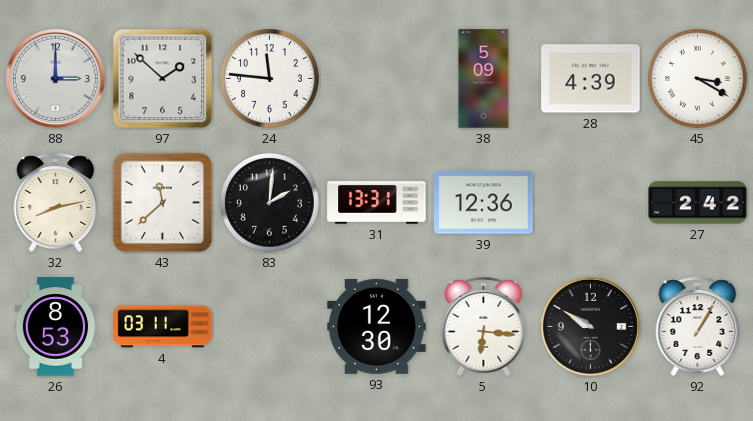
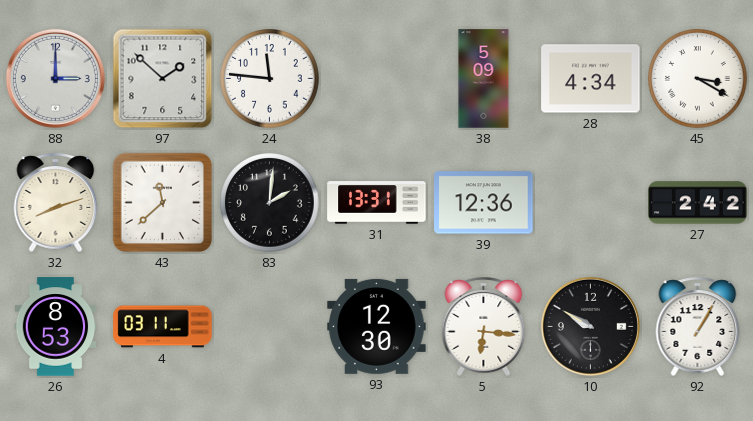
28: 4:39 -> 4:34
32: 8:13 -> 8:12
